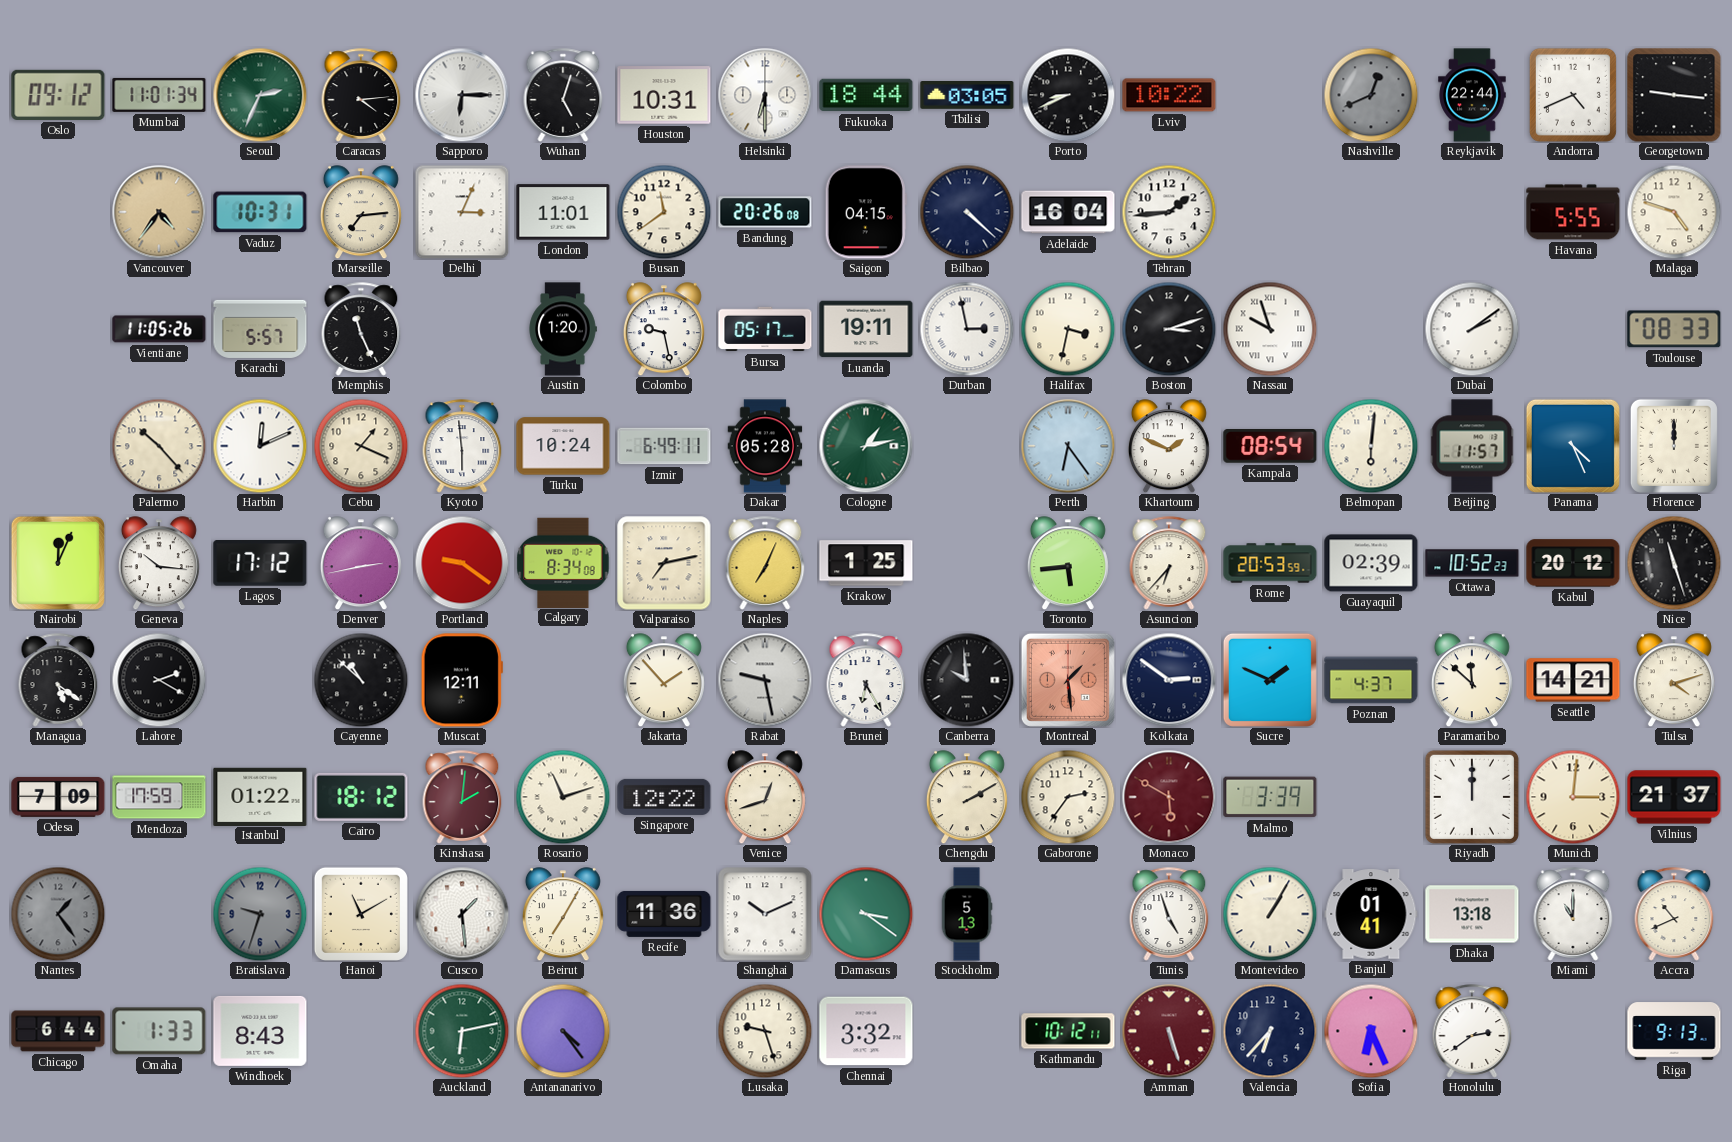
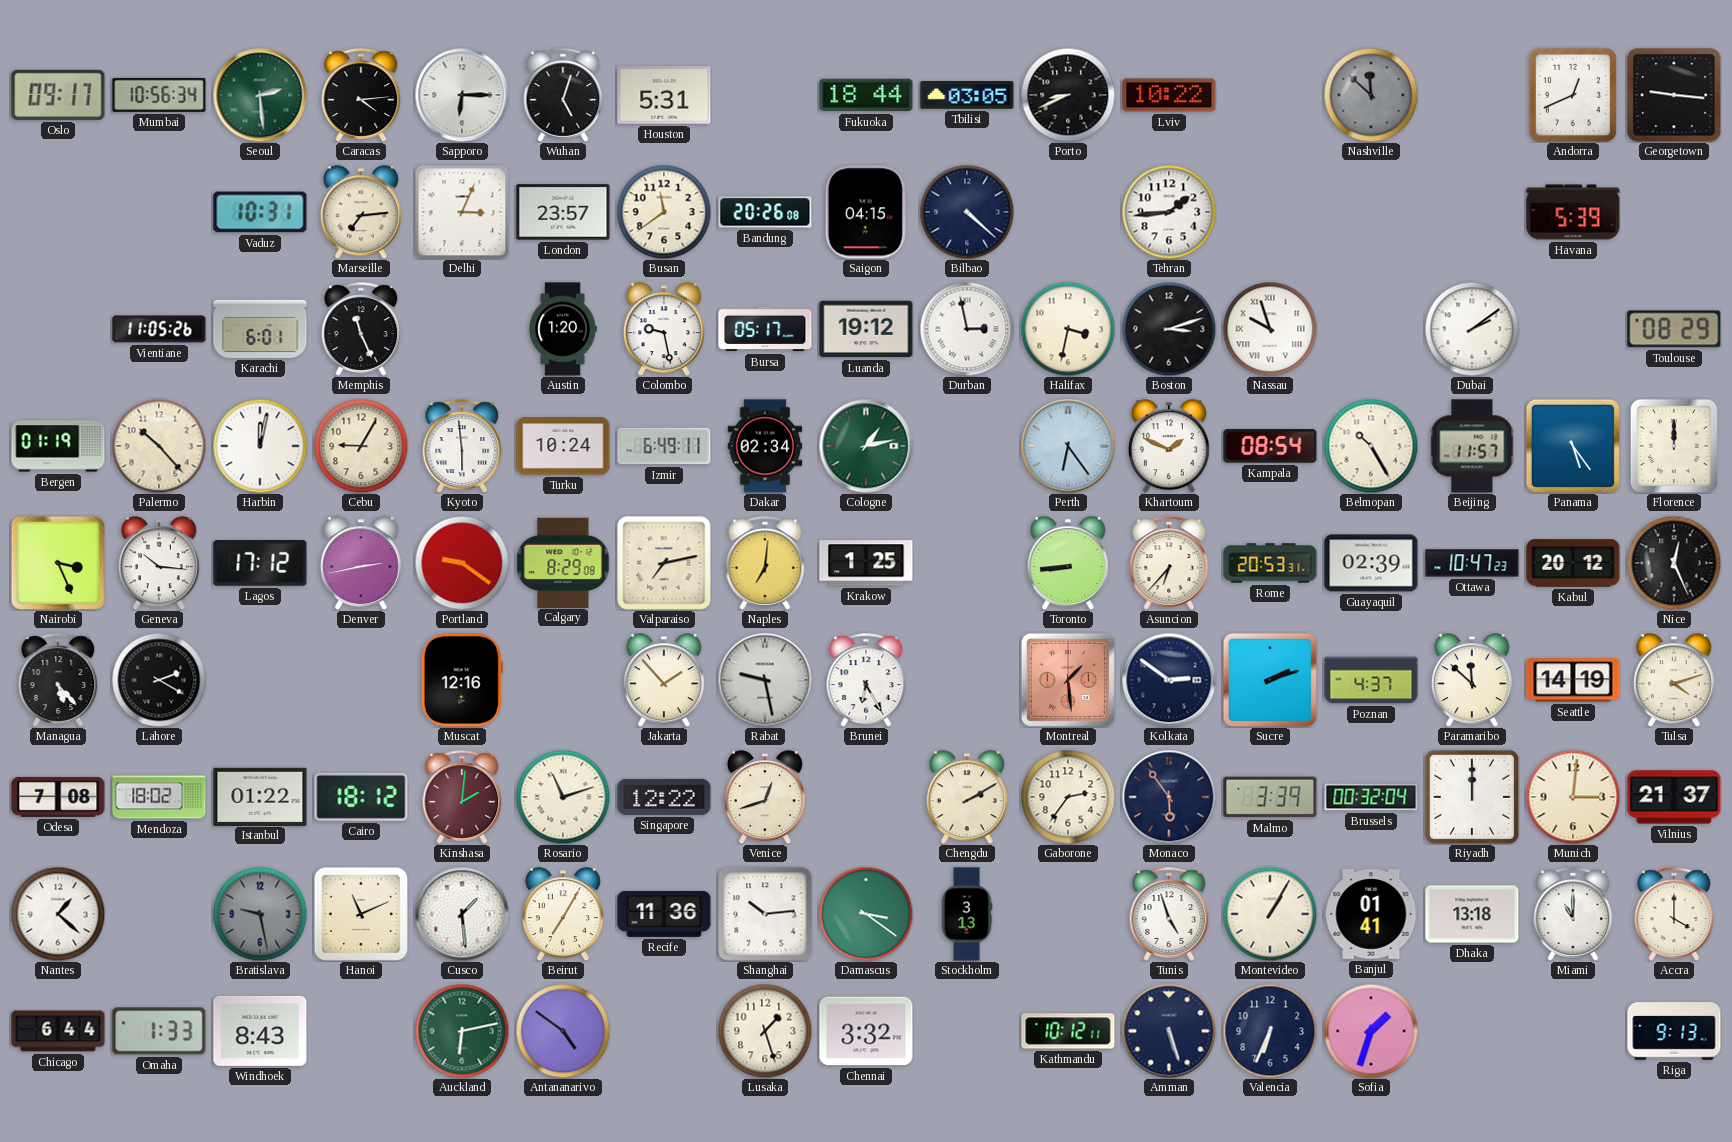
Oslo: 09:12 -> 09:17
Mumbai: 11:01 -> 10:56
Seoul: 2:34 -> 2:29
Houston: 10:31 -> 5:31
Helsinki: 6:30 -> none
Nashville: 12:41 -> 11:52
Reykjavik: 22:44 -> none
Andorra: 4:41 -> 12:41
Vancouver: 4:36 -> none
London: 11:01 -> 23:57
Adelaide: 16:04 -> none
Havana: 5:55 -> 5:39
Malaga: 4:48 -> none
Karachi: 5:57 -> 6:01
Luanda: 19:11 -> 19:12
Toulouse: 08:33 -> 08:29
Bergen: none -> 01:19
Harbin: 12:11 -> 12:02
Cebu: 1:19 -> 9:05
Dakar: 05:28 -> 02:34
Belmopan: 6:01 -> 10:25
Panama: 4:26 -> 5:24
Nairobi: 12:04 -> 3:26
Calgary: 8:34 -> 8:29
Naples: 7:04 -> 7:01
Toronto: 5:44 -> 8:44
Rome: 20:53:59 -> 20:53:31
Ottawa: 10:52 -> 10:47
Nice: 11:27 -> 12:26
Managua: 5:21 -> 5:23
Cayenne: 10:52 -> none
Muscat: 12:11 -> 12:16
Canberra: 9:59 -> none
Sucre: 1:49 -> 2:12
Seattle: 14:21 -> 14:19
Odesa: 7:09 -> 7:08
Mendoza: 17:59 -> 18:02
Monaco: 5:50 -> 5:54
Monaco dial: burgundy -> navy
Brussels: none -> 00:32
Nantes: 1:24 -> 1:22
Nantes dial: grey -> white
Bratislava: 9:33 -> 9:28
Hanoi: 11:10 -> 11:11
Shanghai: 10:11 -> 10:14
Stockholm: 5:13 -> 3:13
Accra: 10:41 -> 4:00
Antananarivo: 4:24 -> 4:51
Lusaka: 9:27 -> 1:27
Amman dial: burgundy -> navy
Valencia: 6:37 -> 6:34
Sofia: 6:26 -> 1:33
Honolulu: 2:39 -> none
